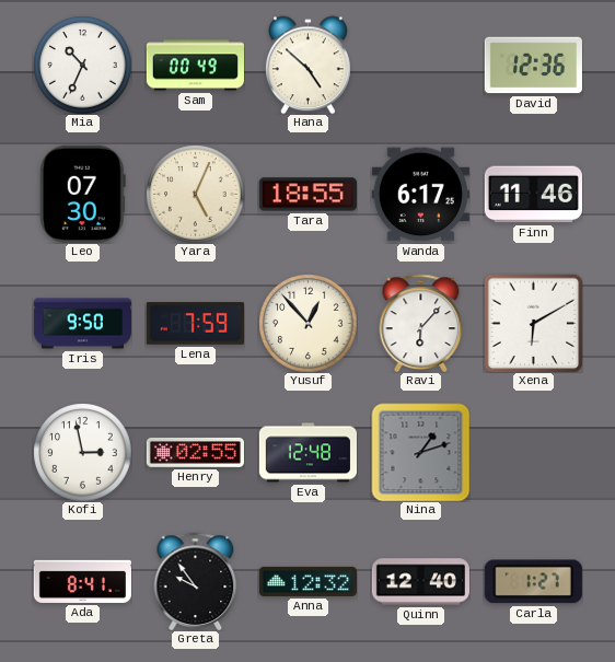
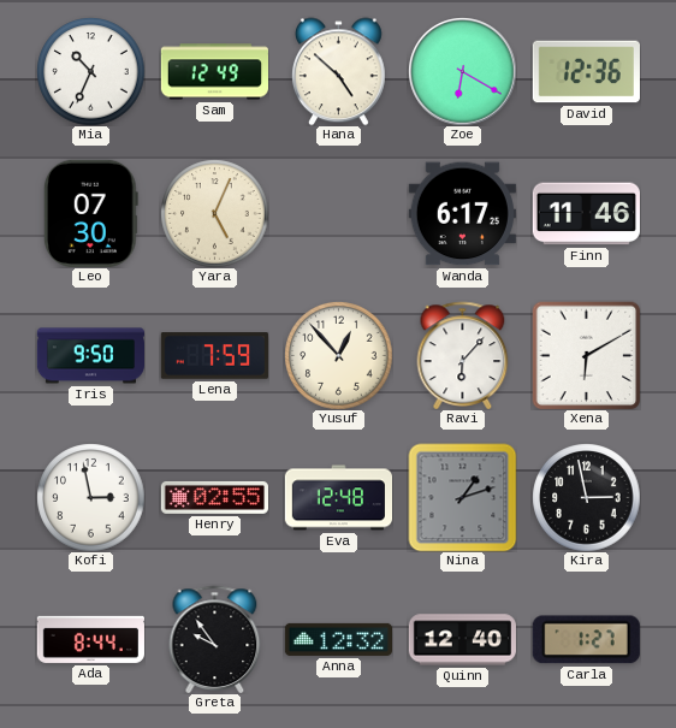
Sam: 00:49 -> 12:49
Zoe: none -> 6:20
Tara: 18:55 -> none
Kira: none -> 2:58
Ada: 8:41 -> 8:44
